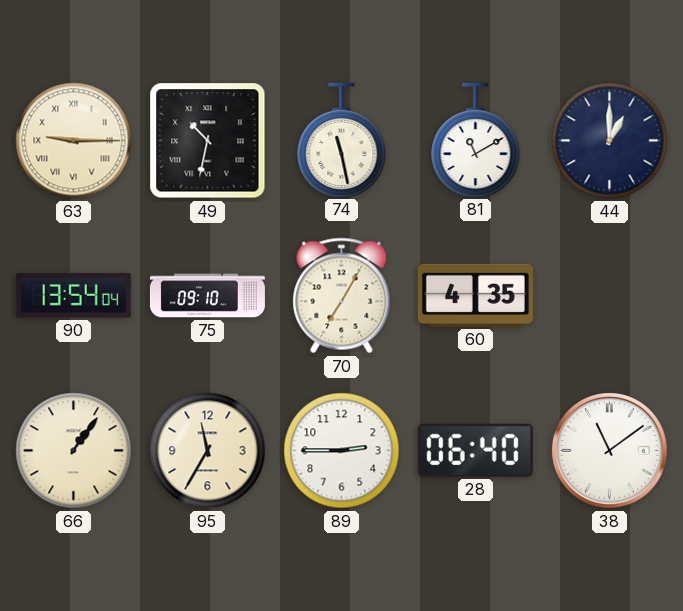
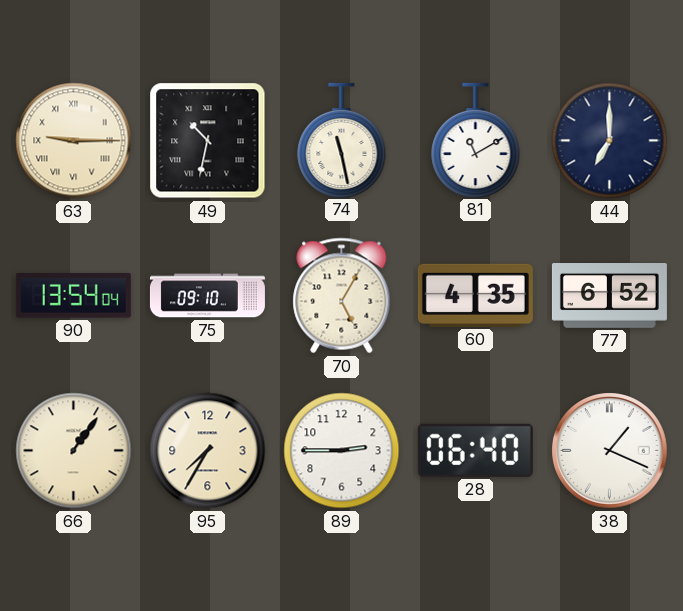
44: 1:00 -> 7:00
70: 7:05 -> 5:05
77: none -> 6:52
95: 11:35 -> 7:35
38: 11:09 -> 1:19
